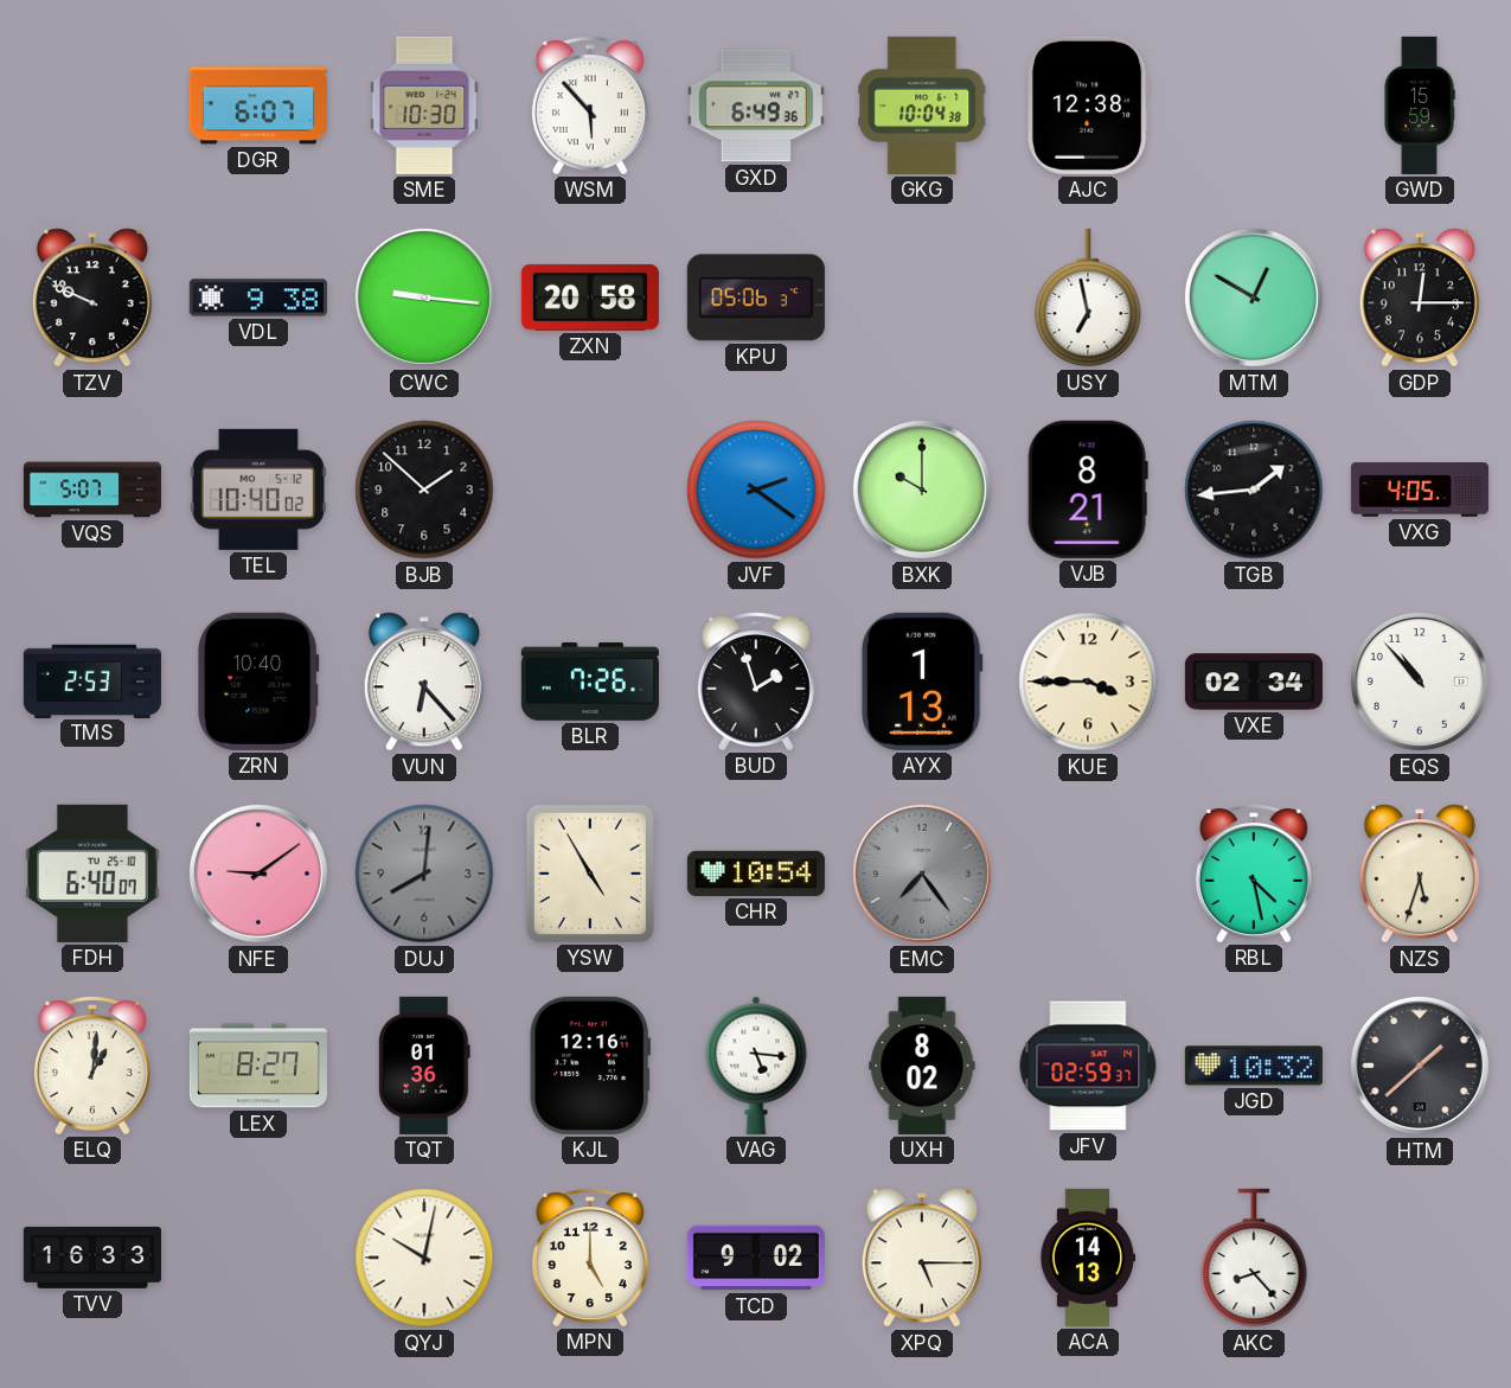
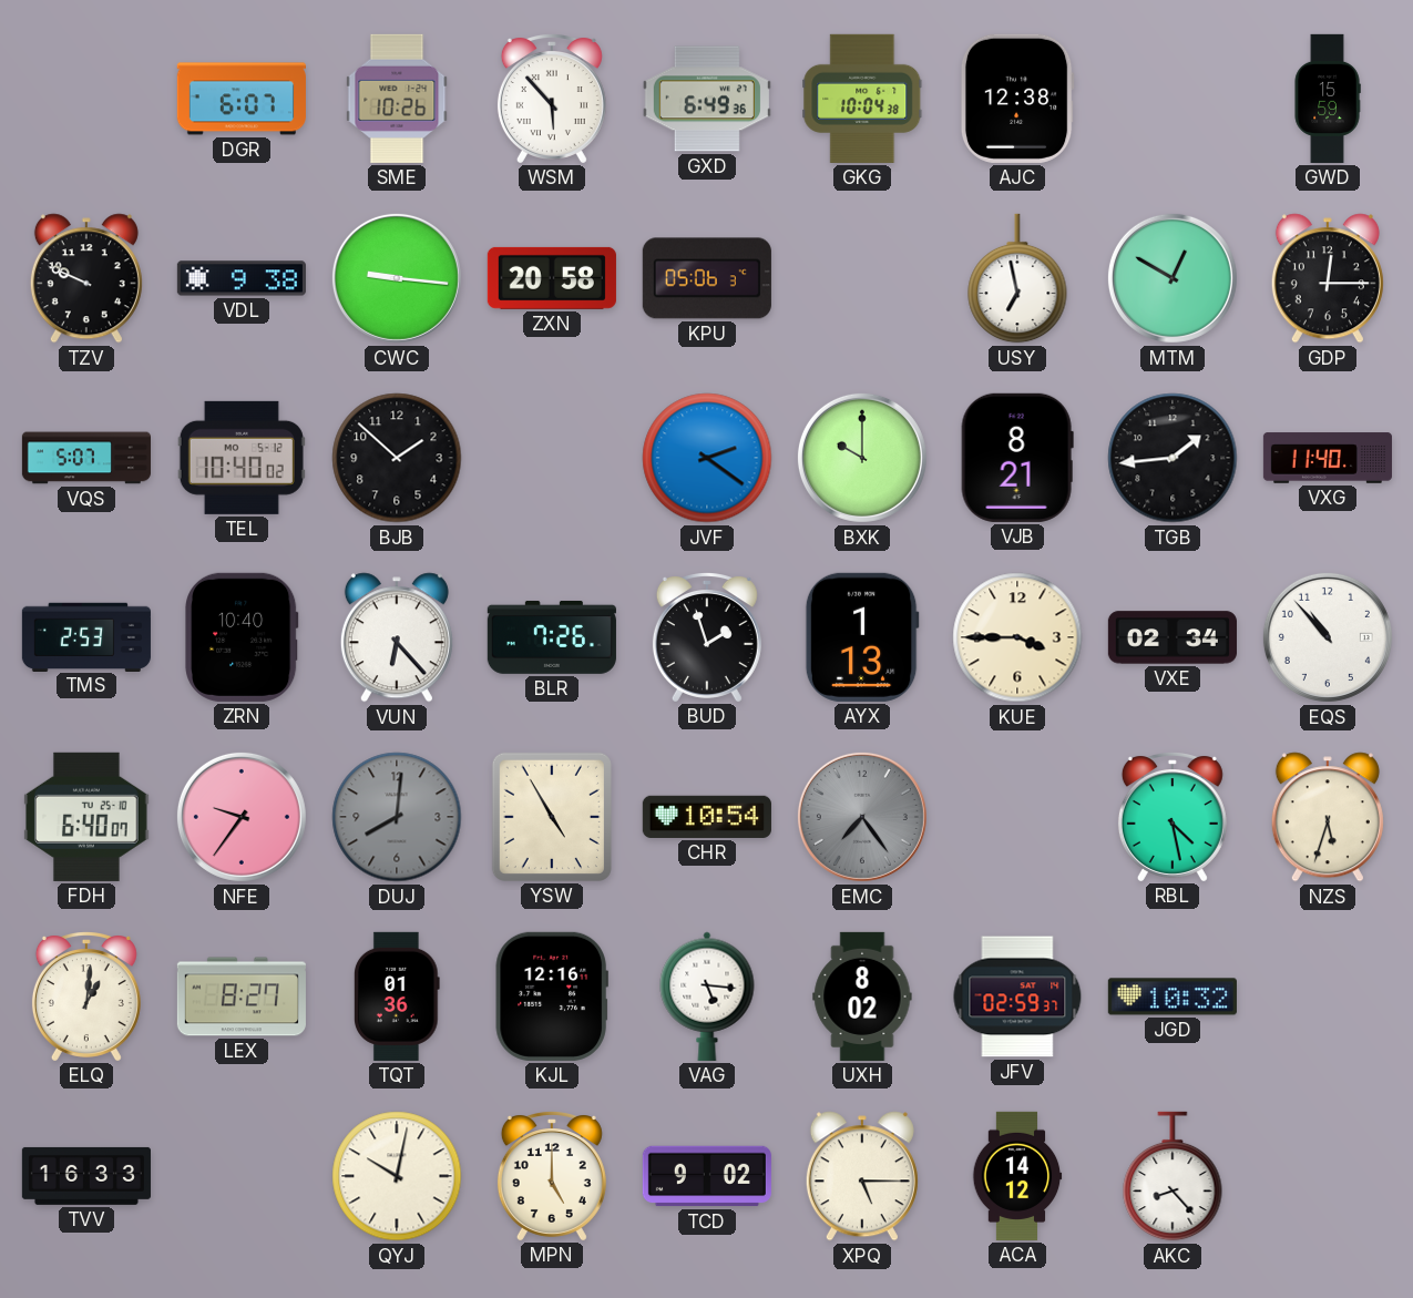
SME: 10:30 -> 10:26
VXG: 4:05 -> 11:40
NFE: 9:09 -> 9:36
HTM: 1:38 -> none
ACA: 14:13 -> 14:12
